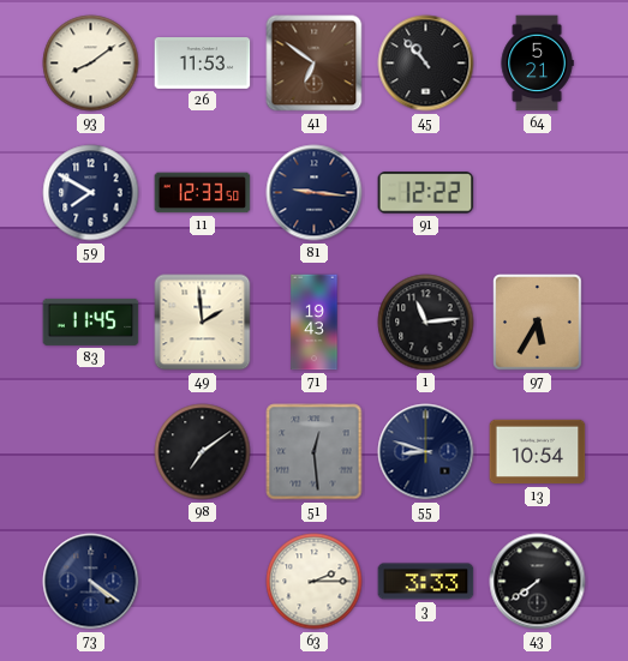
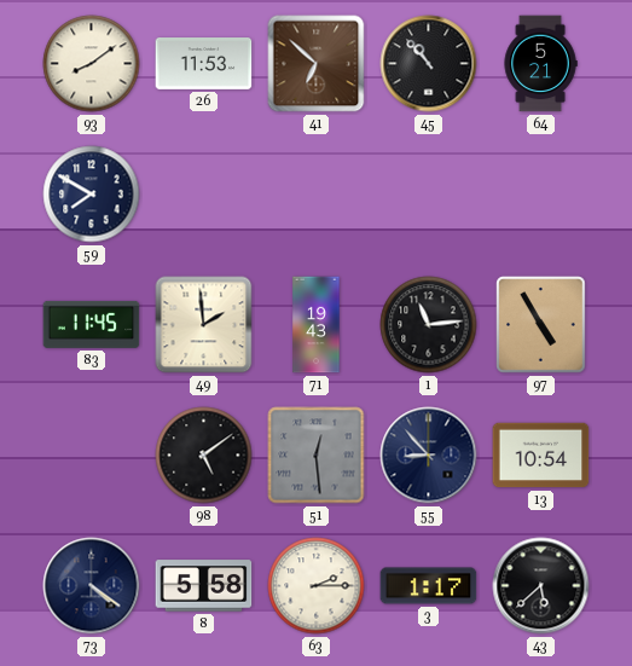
41: 6:51 -> 6:52
11: 12:33 -> none
81: 9:16 -> none
91: 12:22 -> none
97: 5:35 -> 4:55
98: 7:09 -> 5:09
55: 8:48 -> 8:53
8: none -> 5:58
3: 3:33 -> 1:17
43: 7:39 -> 5:38
